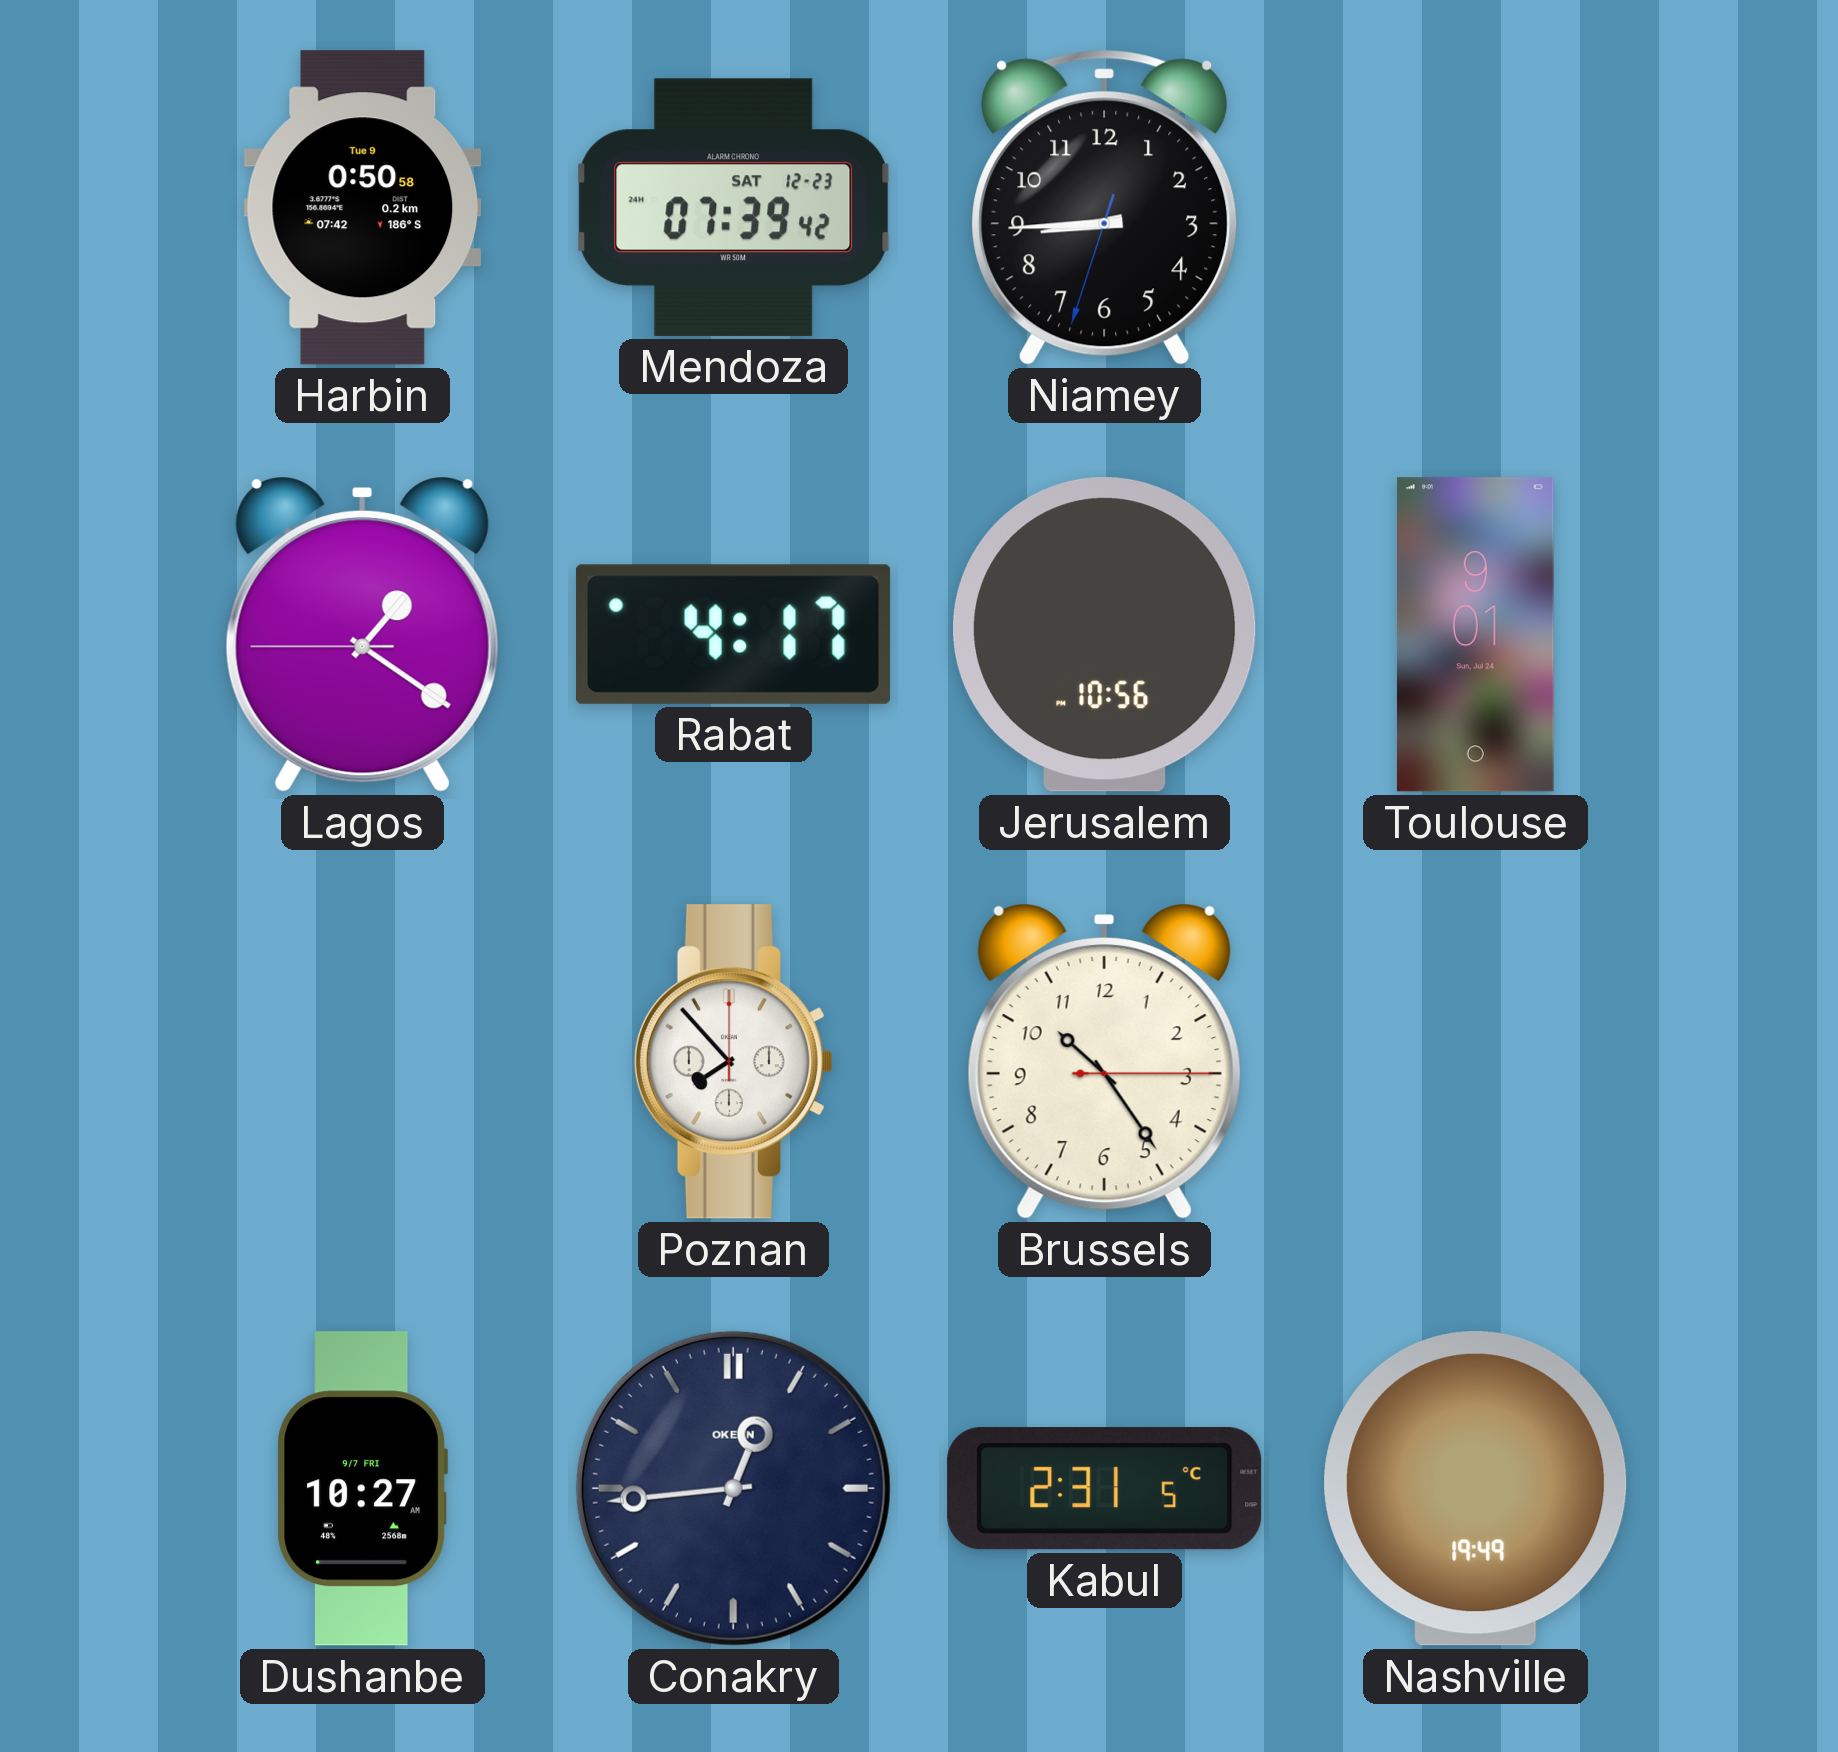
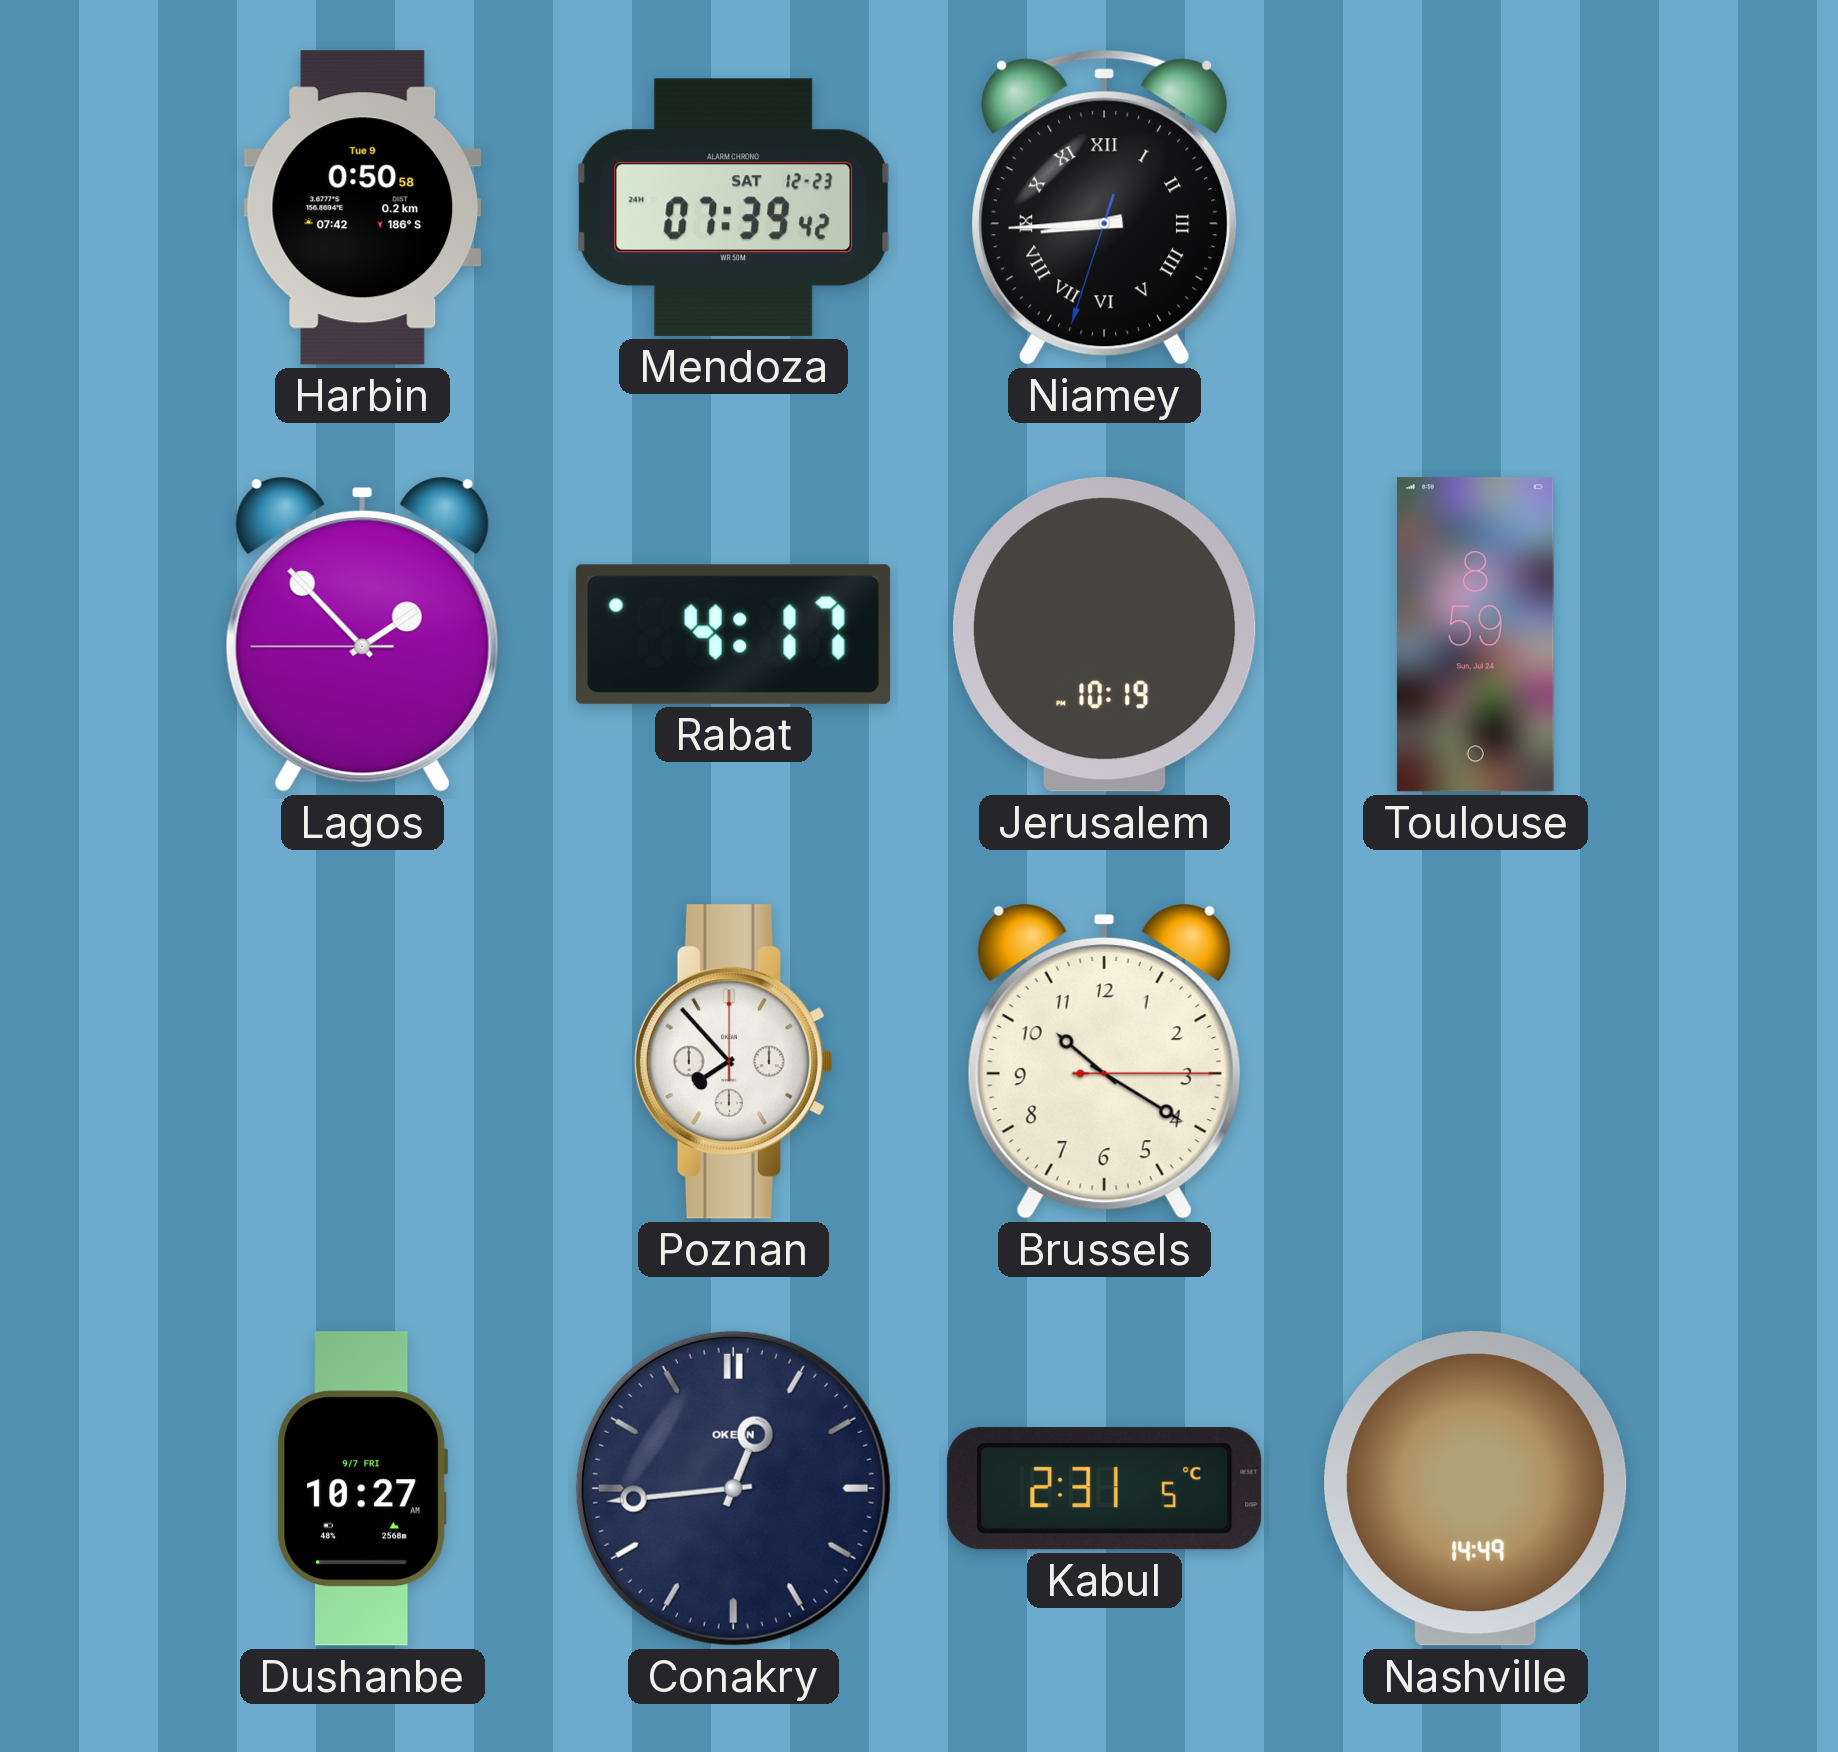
Niamey numerals: Arabic -> Roman
Lagos: 1:20 -> 1:52
Jerusalem: 10:56 -> 10:19
Toulouse: 9:01 -> 8:59
Brussels: 10:24 -> 10:20
Nashville: 19:49 -> 14:49
